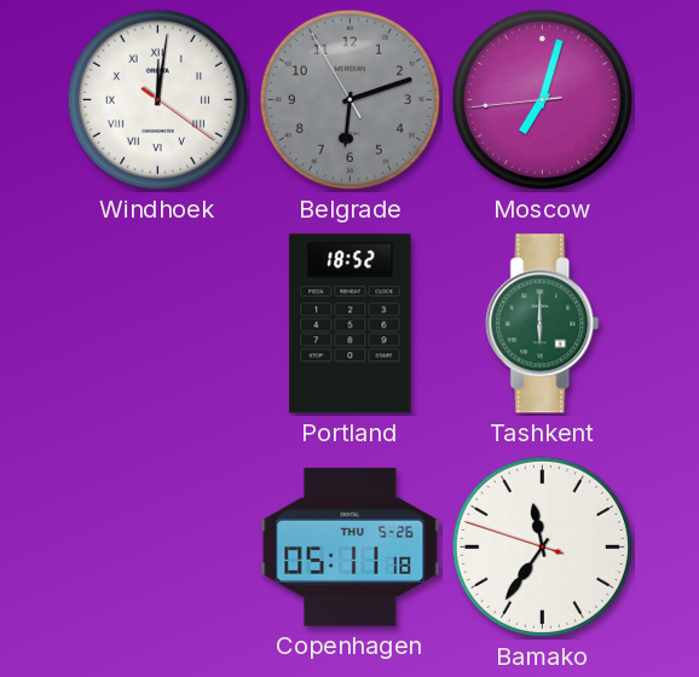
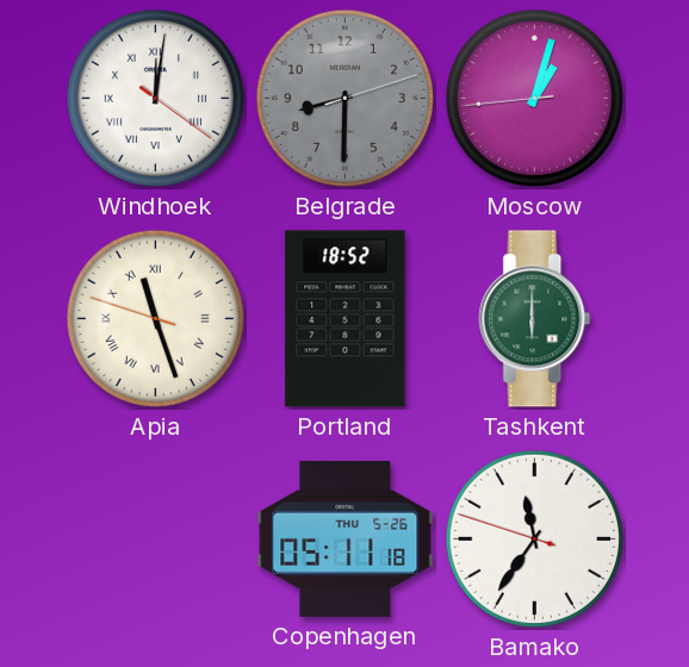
Belgrade: 6:11 -> 8:30
Moscow: 7:02 -> 1:02
Apia: none -> 11:26
